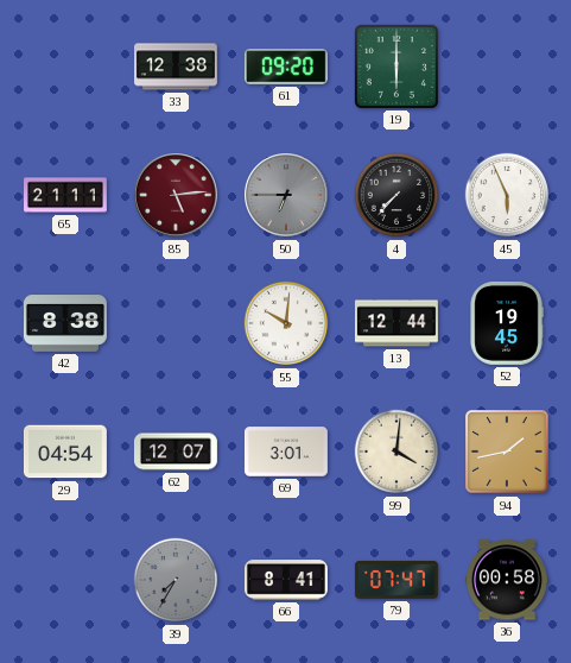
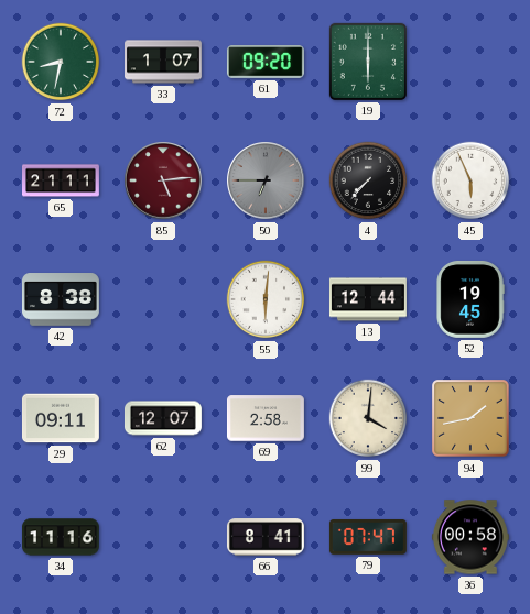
72: none -> 8:32
33: 12:38 -> 1:07
55: 10:01 -> 6:01
29: 04:54 -> 09:11
69: 3:01 -> 2:58
34: none -> 11:16
39: 7:35 -> none
